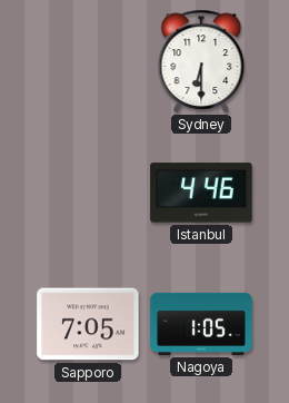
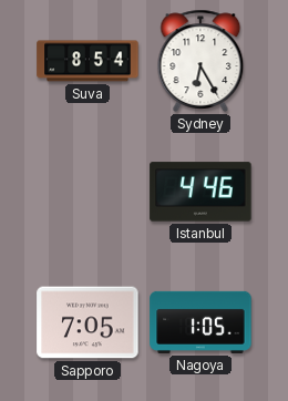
Suva: none -> 8:54
Sydney: 6:30 -> 6:25
